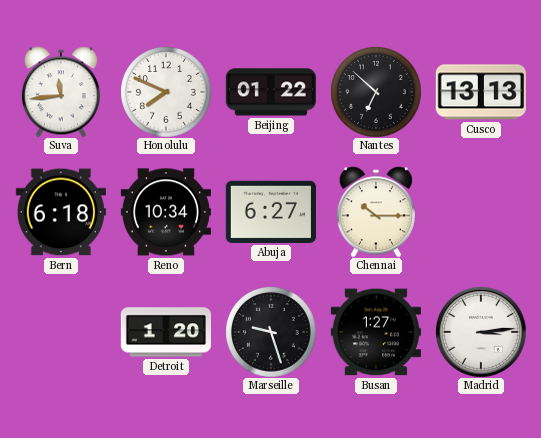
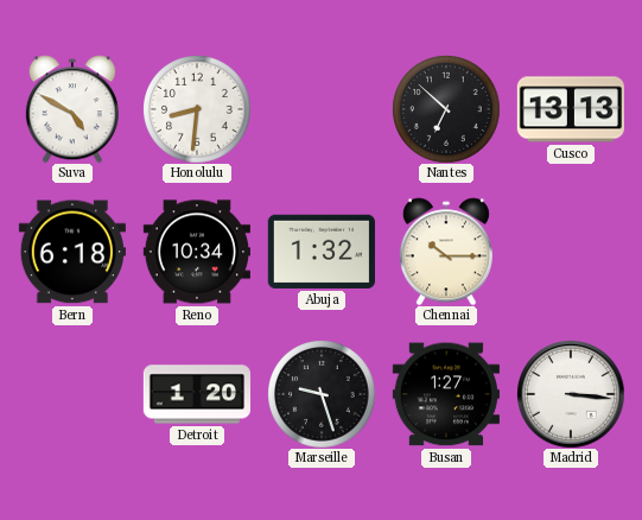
Suva: 11:44 -> 4:50
Honolulu: 7:49 -> 8:31
Beijing: 01:22 -> none
Abuja: 6:27 -> 1:32
Madrid: 3:14 -> 3:16
